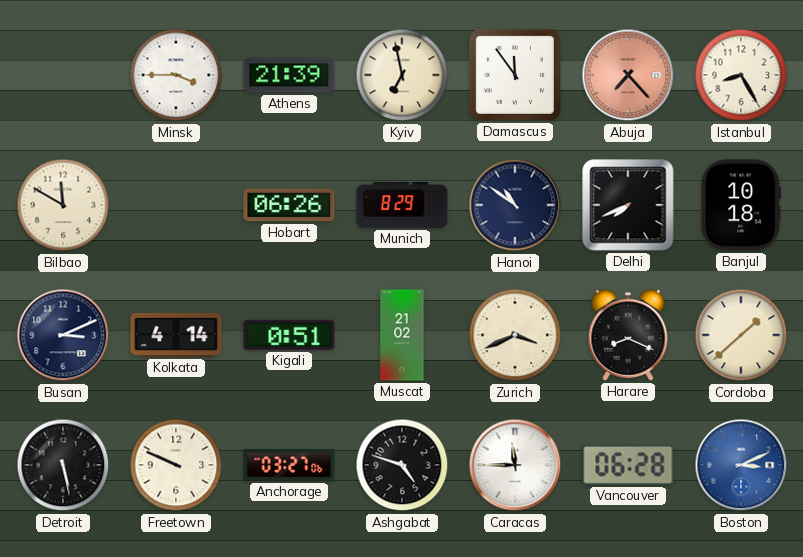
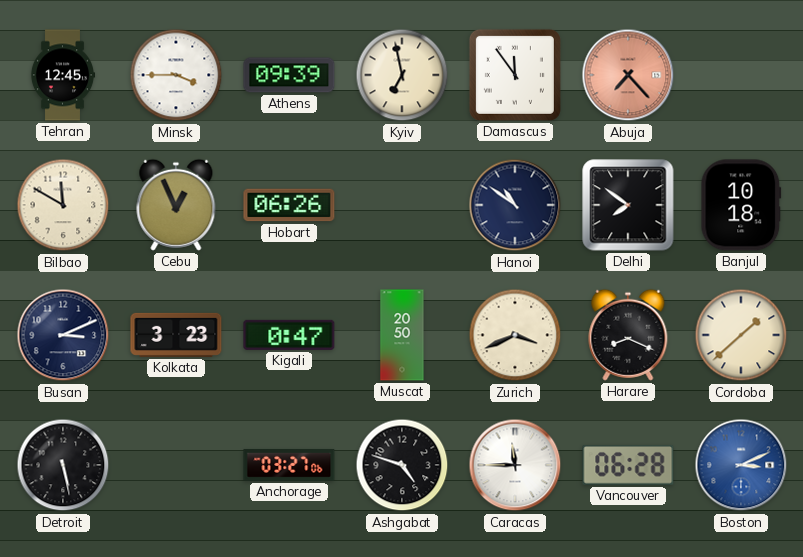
Tehran: none -> 12:45
Athens: 21:39 -> 09:39
Istanbul: 8:25 -> none
Cebu: none -> 12:56
Munich: 8:29 -> none
Delhi: 7:41 -> 7:51
Kolkata: 4:14 -> 3:23
Kigali: 0:51 -> 0:47
Muscat: 21:02 -> 20:50
Freetown: 9:49 -> none
